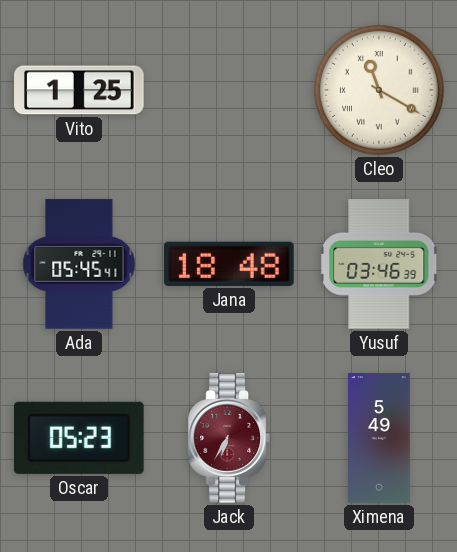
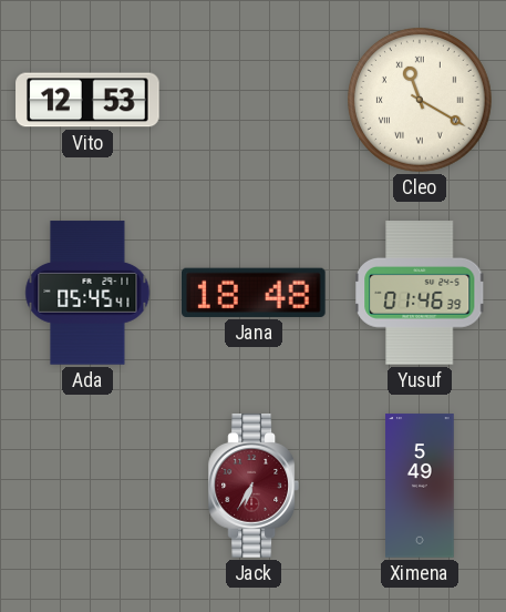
Vito: 1:25 -> 12:53
Yusuf: 03:46 -> 01:46
Oscar: 05:23 -> none
